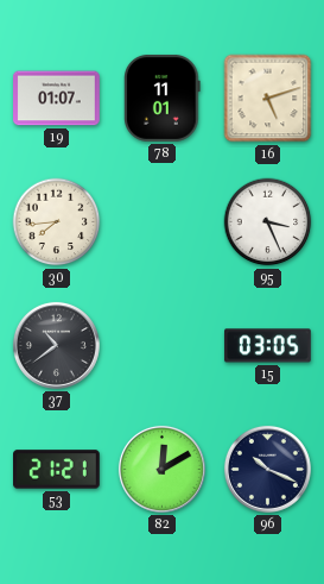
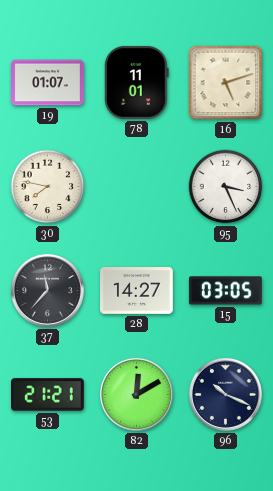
30: 7:44 -> 7:47
37: 10:39 -> 11:37
28: none -> 14:27
